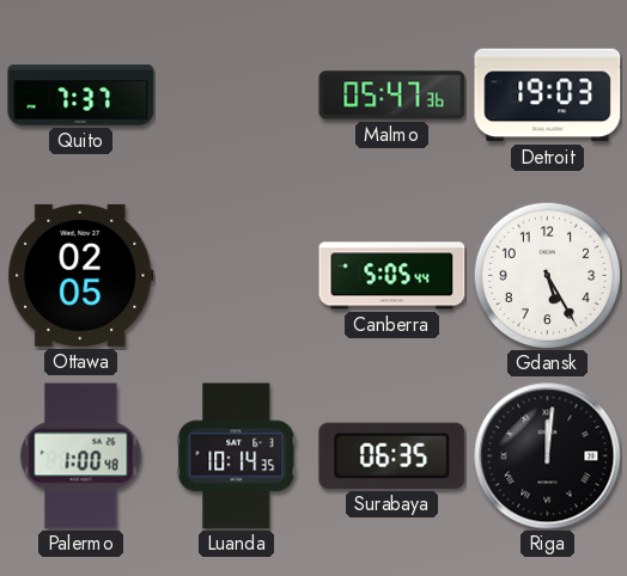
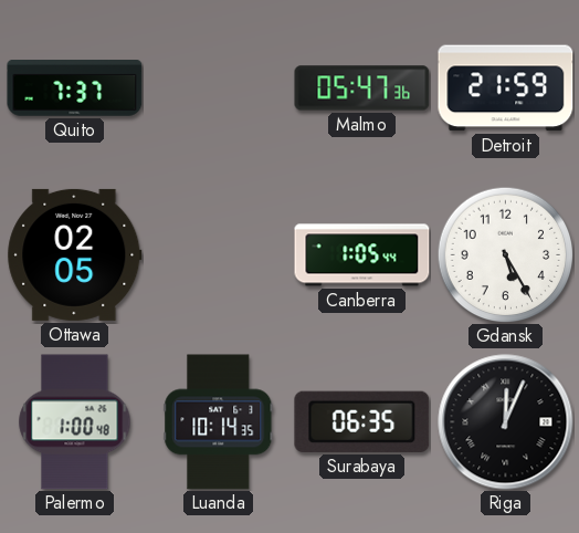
Detroit: 19:03 -> 21:59
Canberra: 5:05 -> 1:05
Riga: 12:01 -> 12:04
